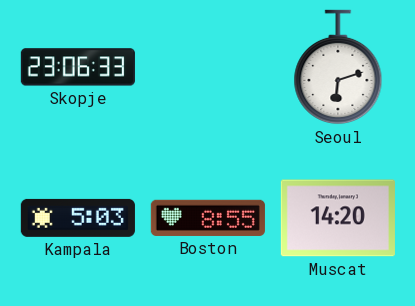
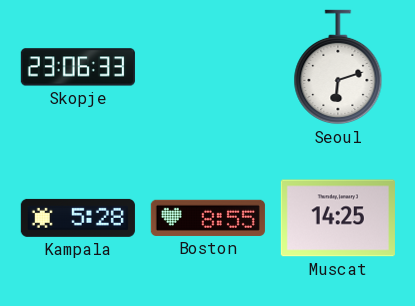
Kampala: 5:03 -> 5:28
Muscat: 14:20 -> 14:25
